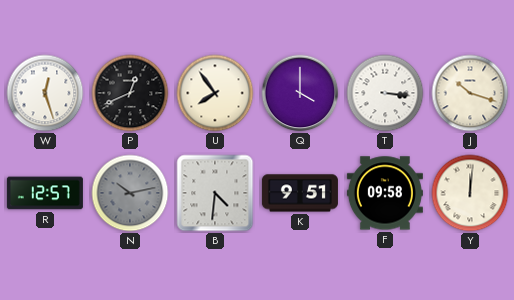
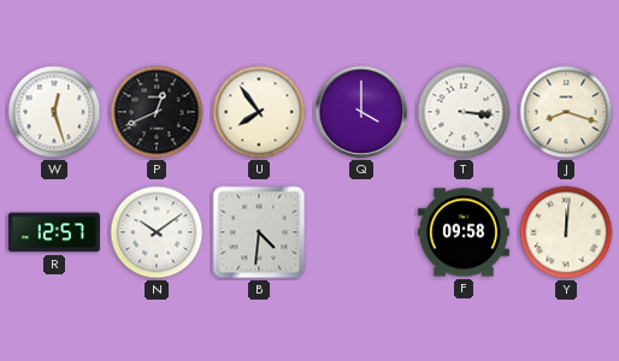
J: 10:18 -> 8:18
N: 10:13 -> 10:09
N dial: grey -> white
K: 9:51 -> none
